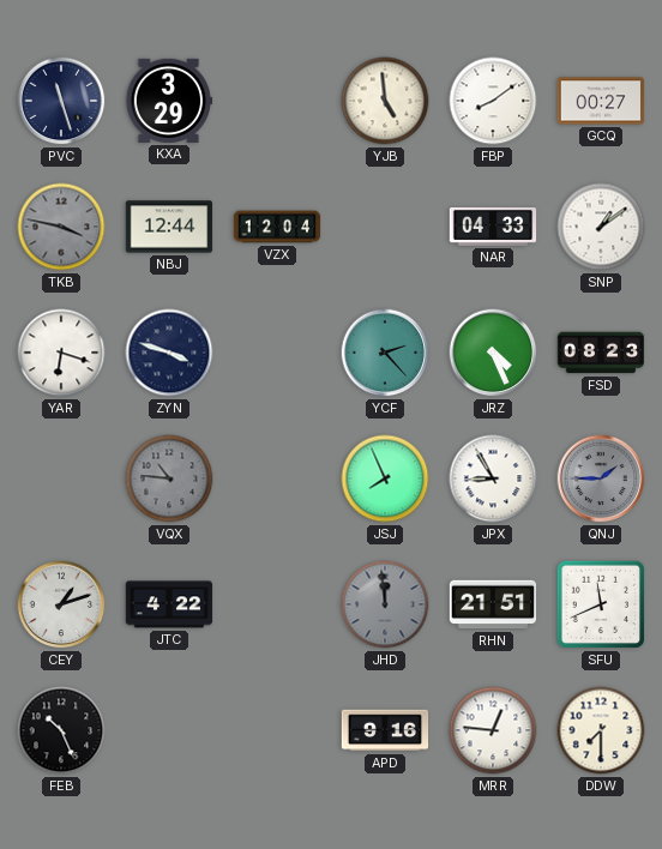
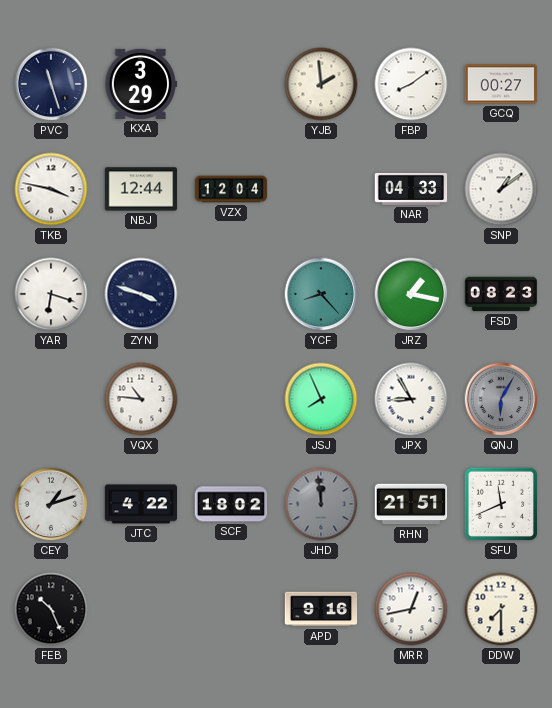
YJB: 4:59 -> 1:59
TKB dial: grey -> white
YCF: 2:23 -> 8:23
JRZ: 4:26 -> 1:17
VQX dial: grey -> white
QNJ: 1:45 -> 6:05
SCF: none -> 18:02
MRR: 12:46 -> 12:43
